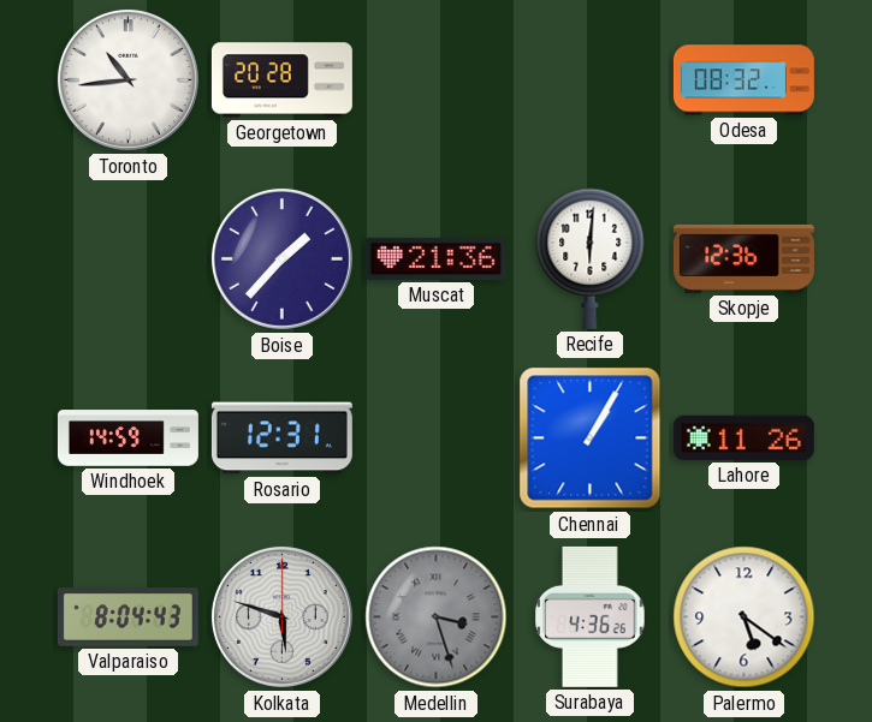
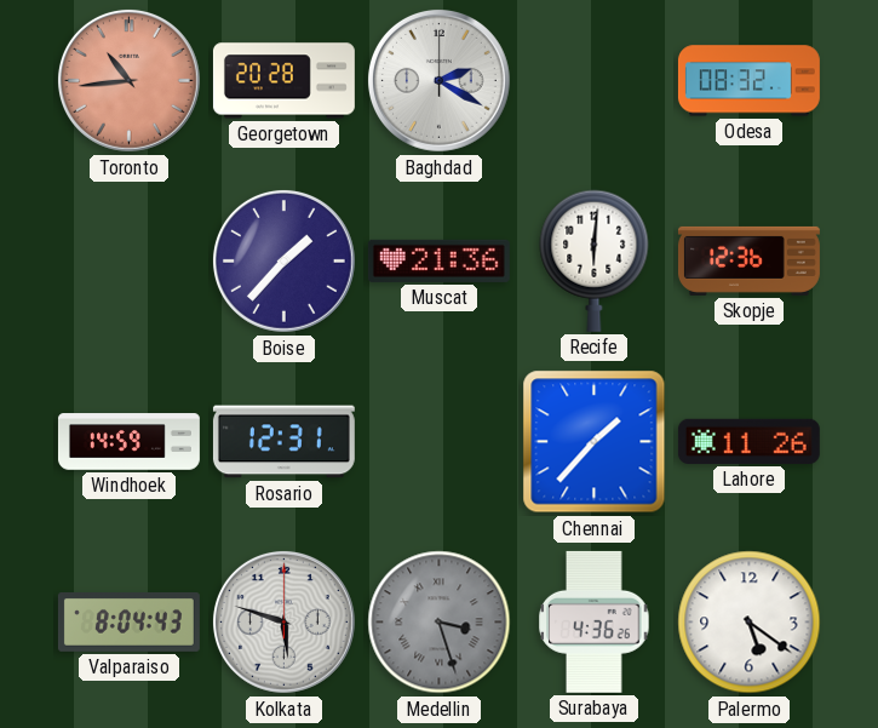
Toronto dial: white -> salmon
Baghdad: none -> 2:20
Chennai: 1:05 -> 1:37
